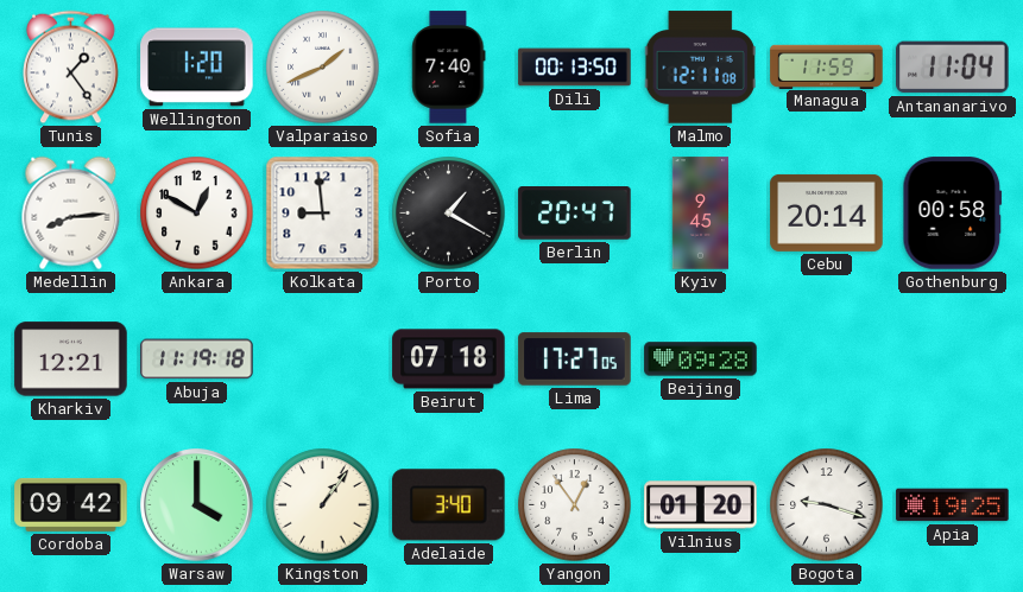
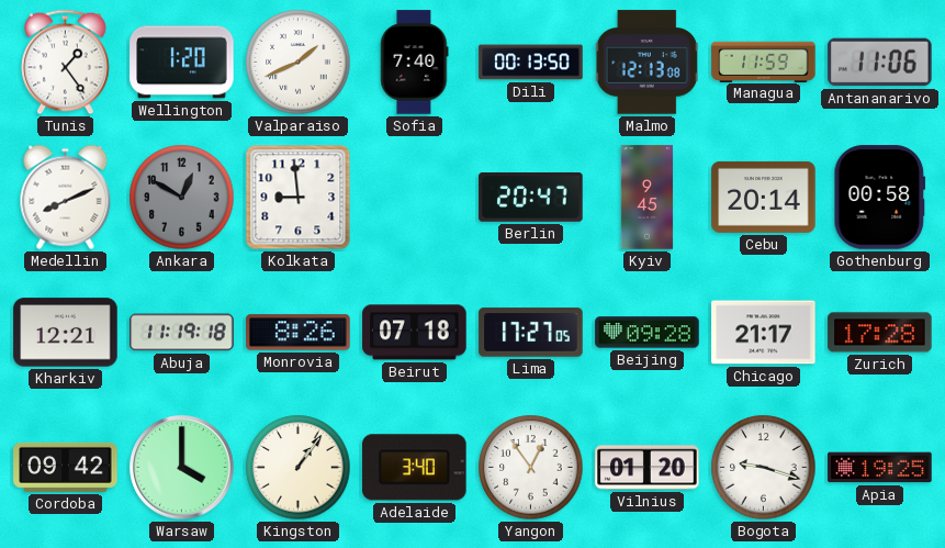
Malmo: 12:11 -> 12:13
Antananarivo: 11:04 -> 11:06
Medellin: 8:14 -> 8:11
Ankara dial: white -> grey
Porto: 1:20 -> none
Monrovia: none -> 8:26
Chicago: none -> 21:17
Zurich: none -> 17:28
